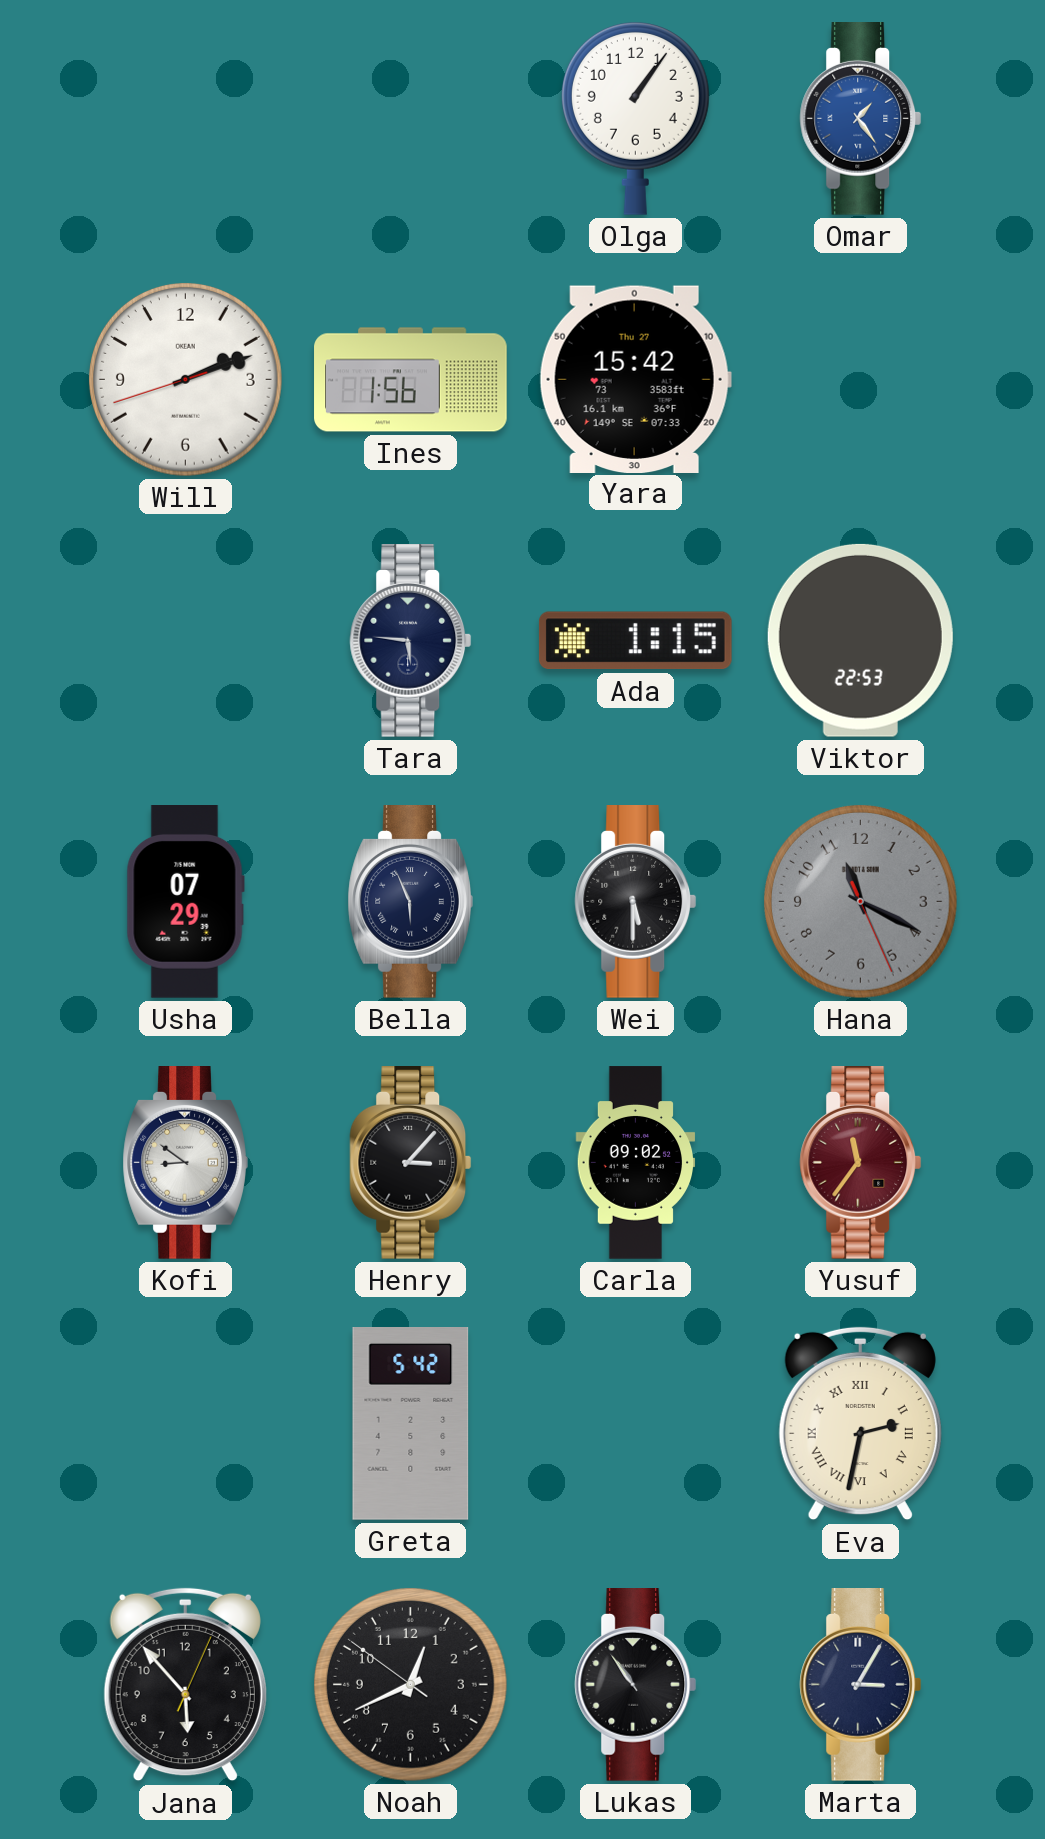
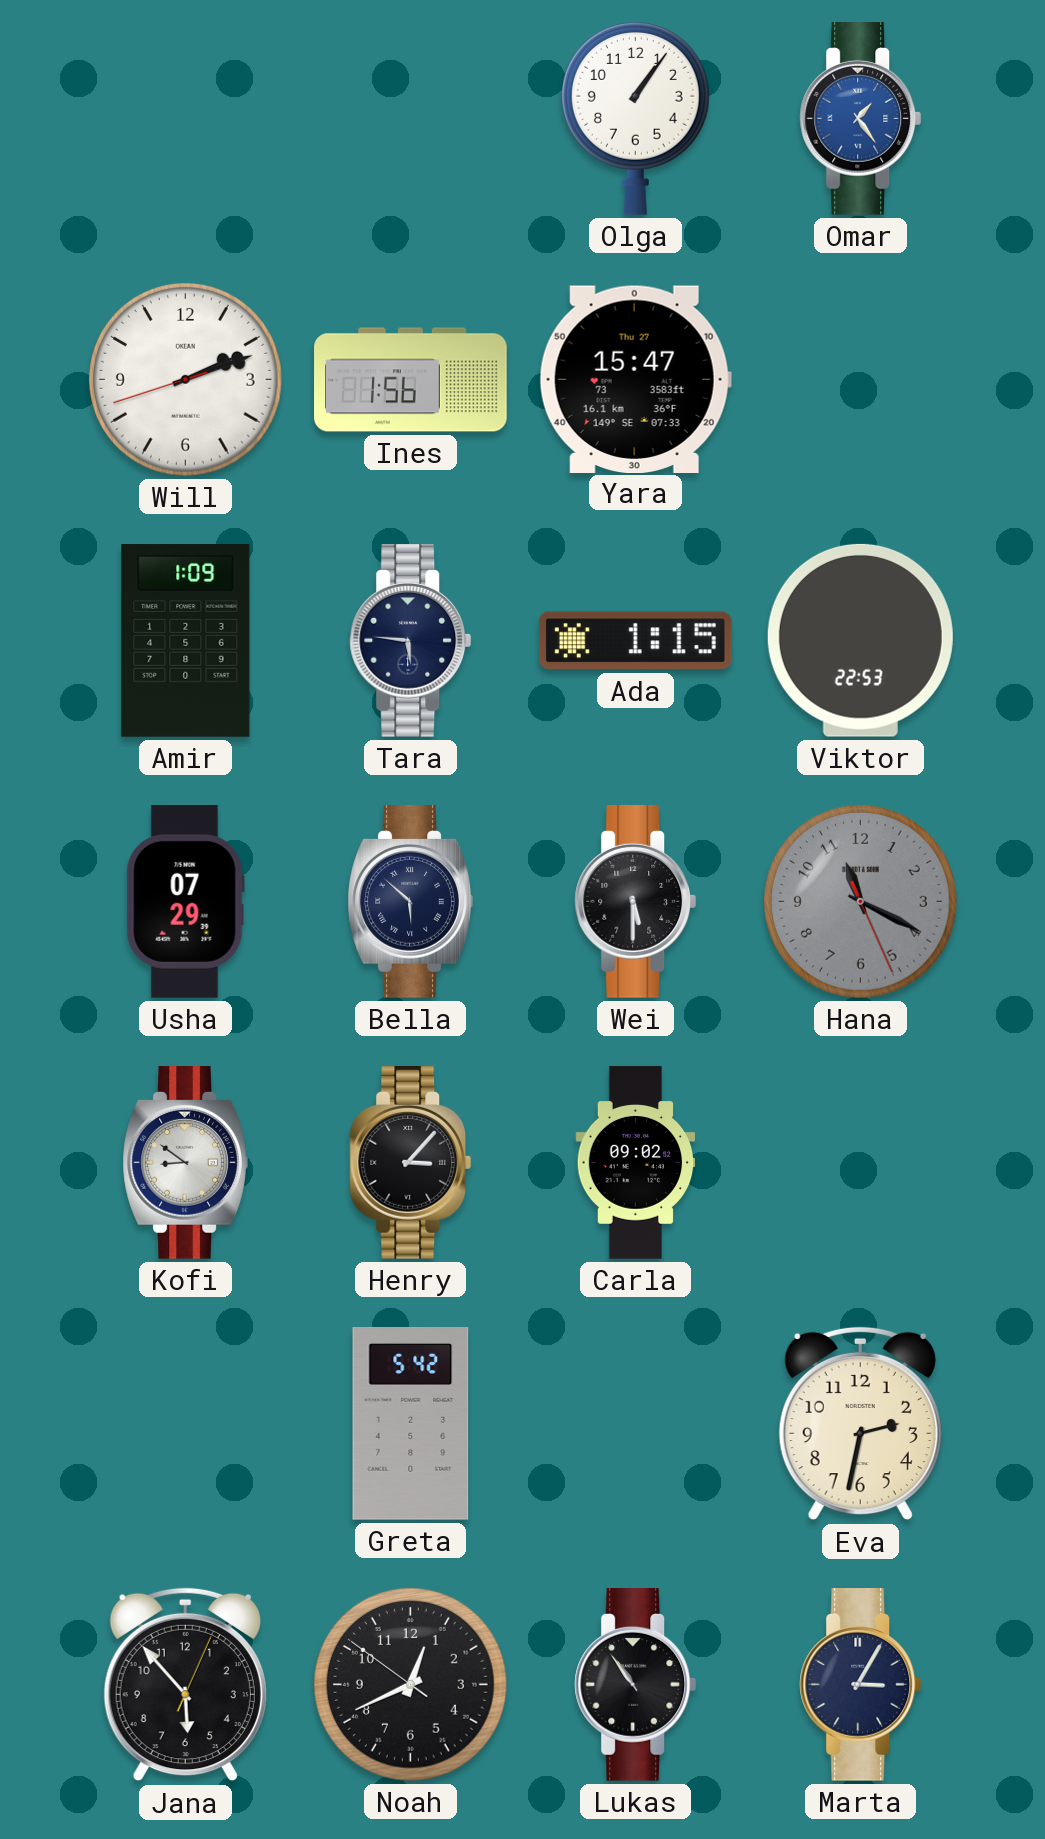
Yara: 15:42 -> 15:47
Amir: none -> 1:09
Bella: 5:56 -> 5:52
Yusuf: 11:36 -> none
Eva numerals: Roman -> Arabic
